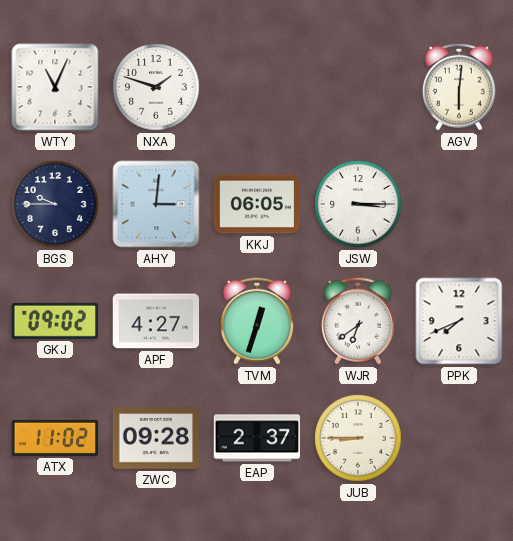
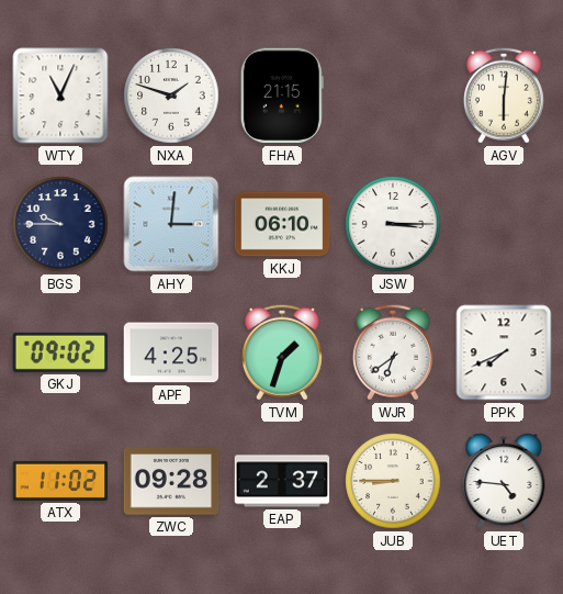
FHA: none -> 21:15
KKJ: 06:05 -> 06:10
APF: 4:27 -> 4:25
TVM: 12:33 -> 1:33
UET: none -> 4:46
